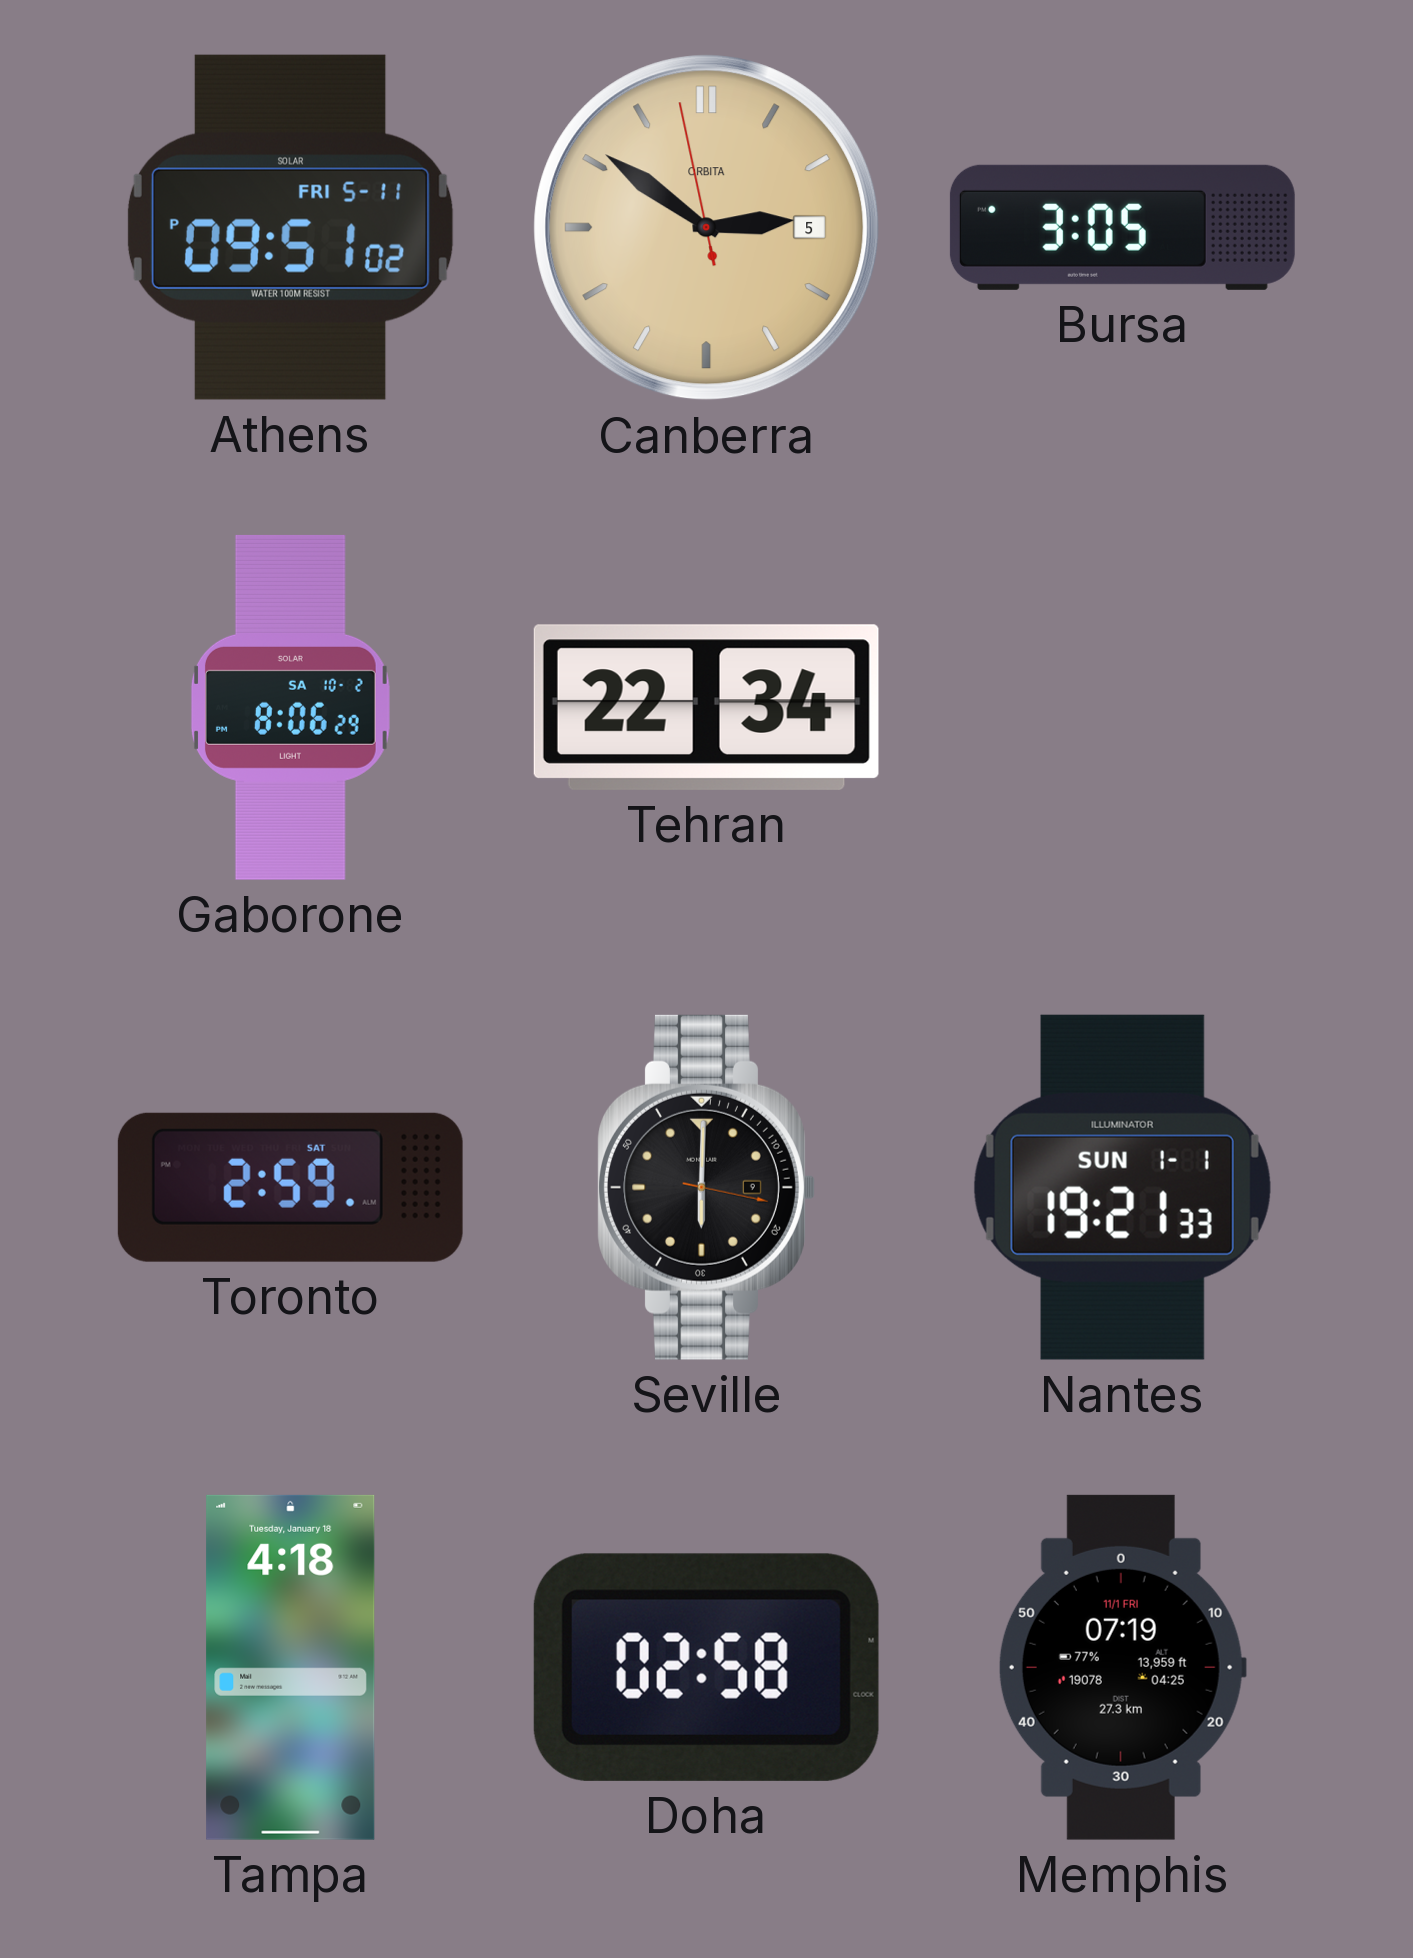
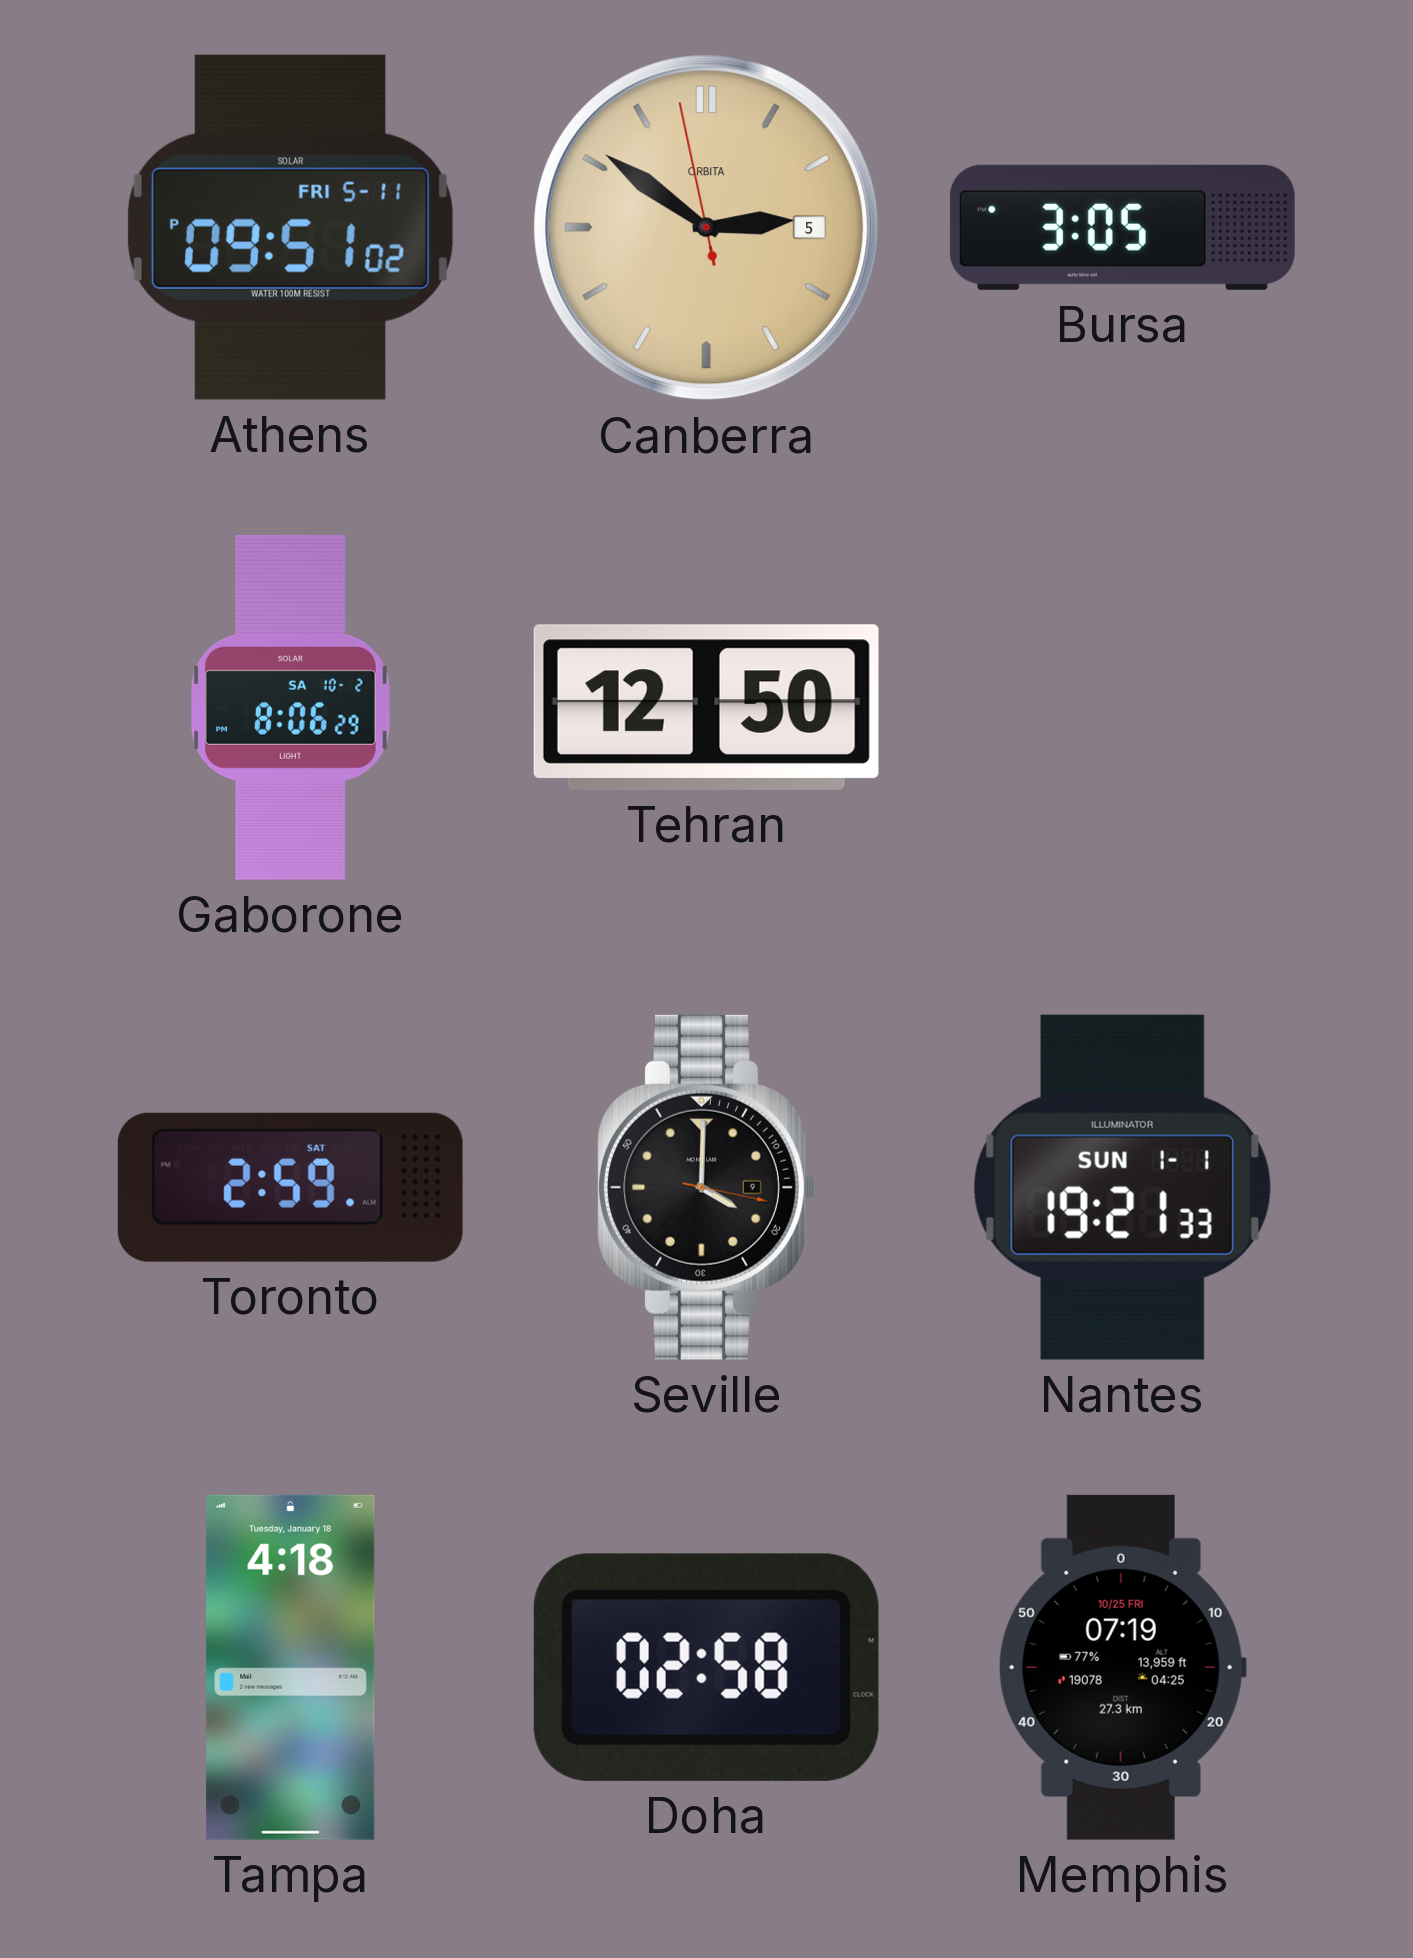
Tehran: 22:34 -> 12:50
Seville: 6:00 -> 4:00
Memphis date: 11/1 FRI -> 10/25 FRI
